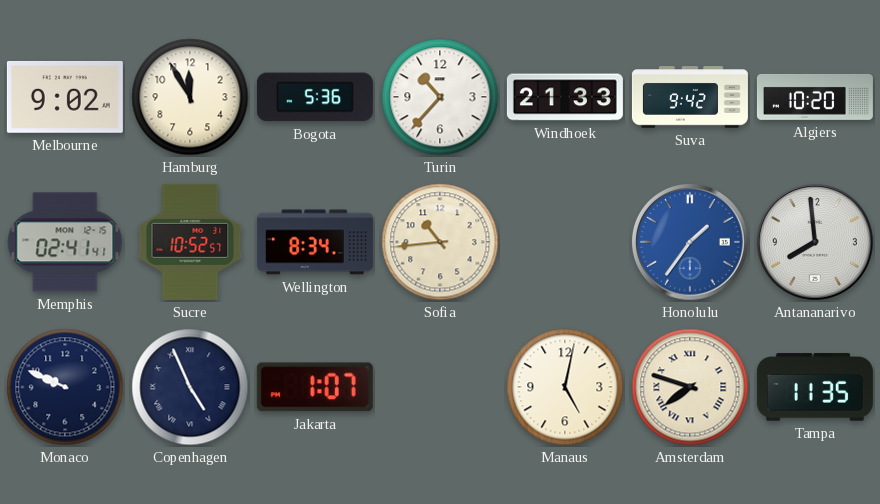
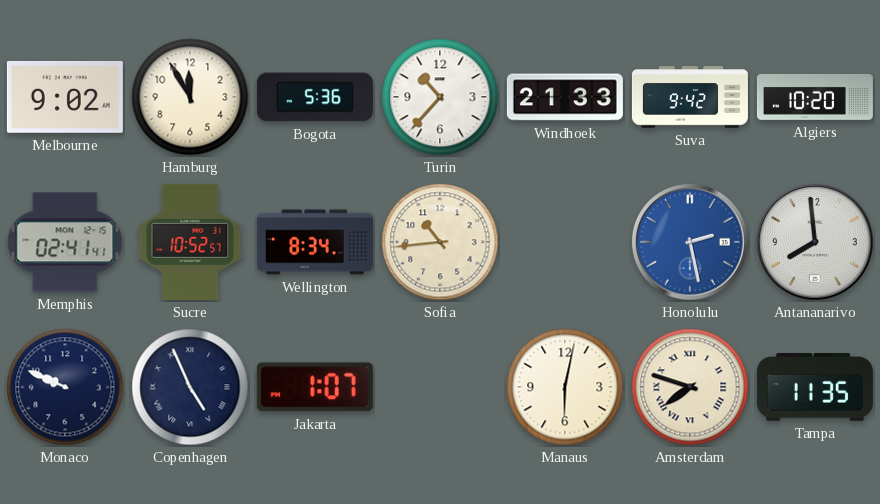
Honolulu: 1:36 -> 2:28
Manaus: 5:02 -> 6:02
